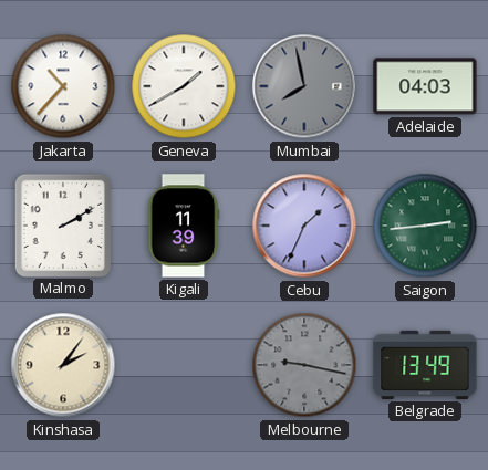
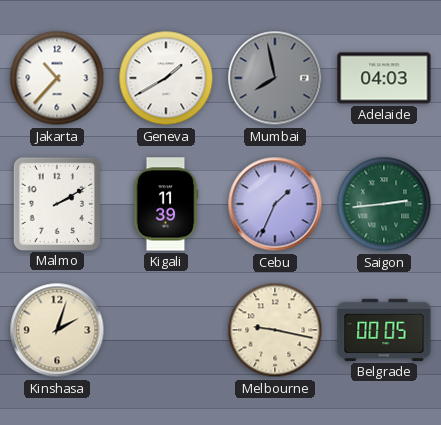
Kinshasa: 2:06 -> 2:03
Melbourne dial: grey -> cream
Belgrade: 13:49 -> 00:05
